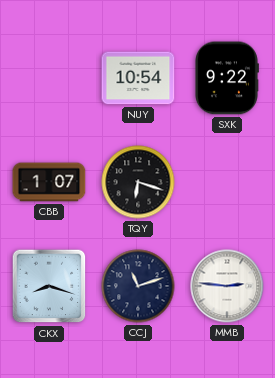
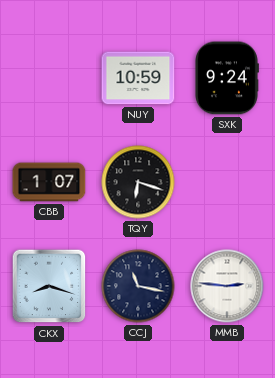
NUY: 10:54 -> 10:59
SXK: 9:22 -> 9:24
CCJ: 11:12 -> 11:17
